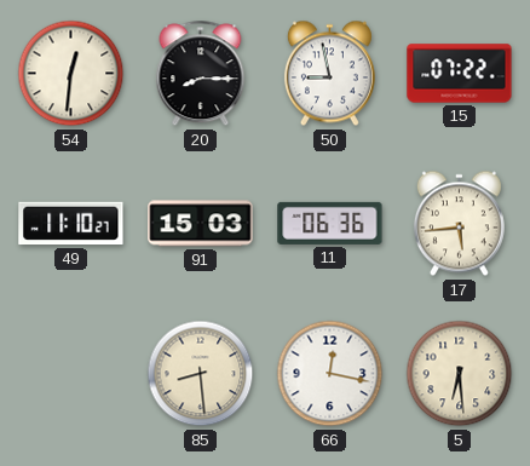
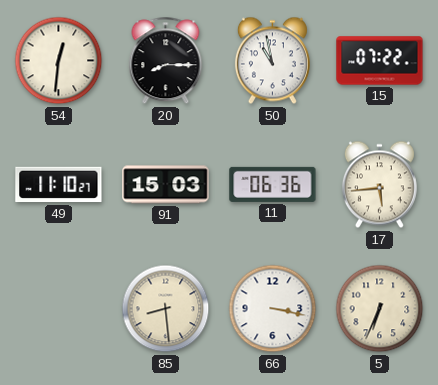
50: 8:58 -> 10:58
66: 12:17 -> 3:17
5: 6:29 -> 6:34
